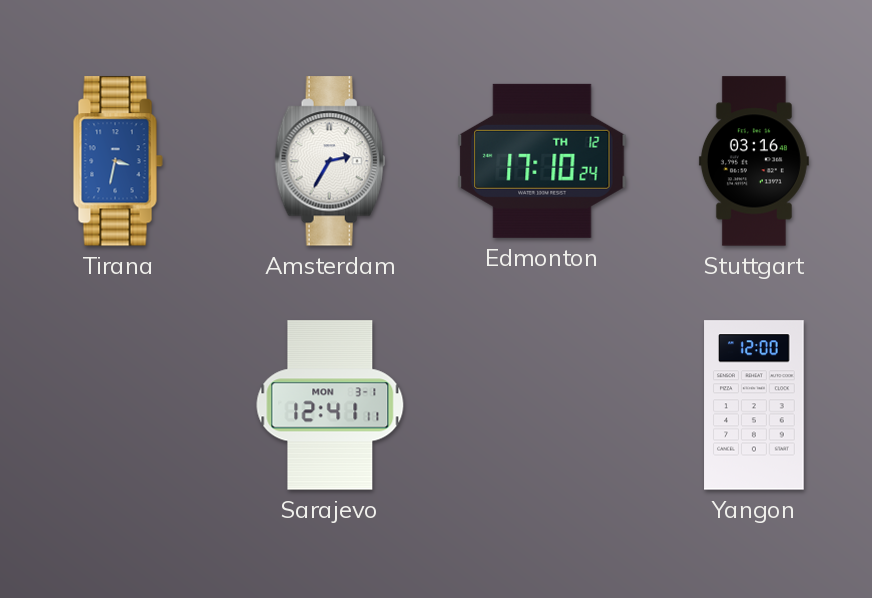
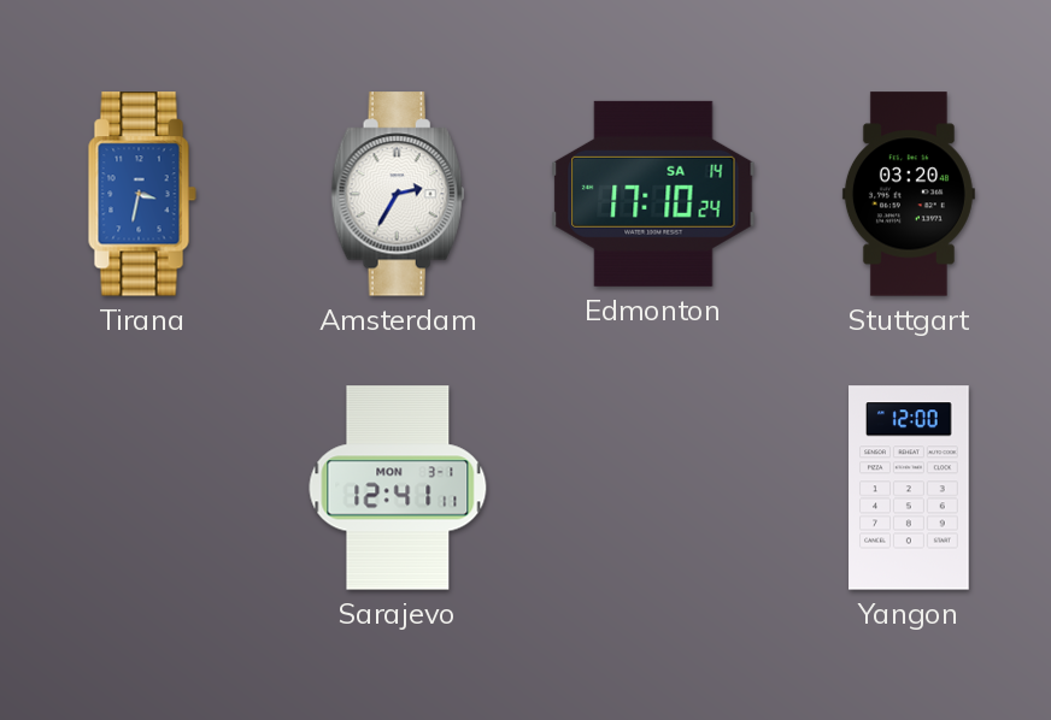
Edmonton date: TH 12 -> SA 14
Stuttgart: 03:16 -> 03:20
